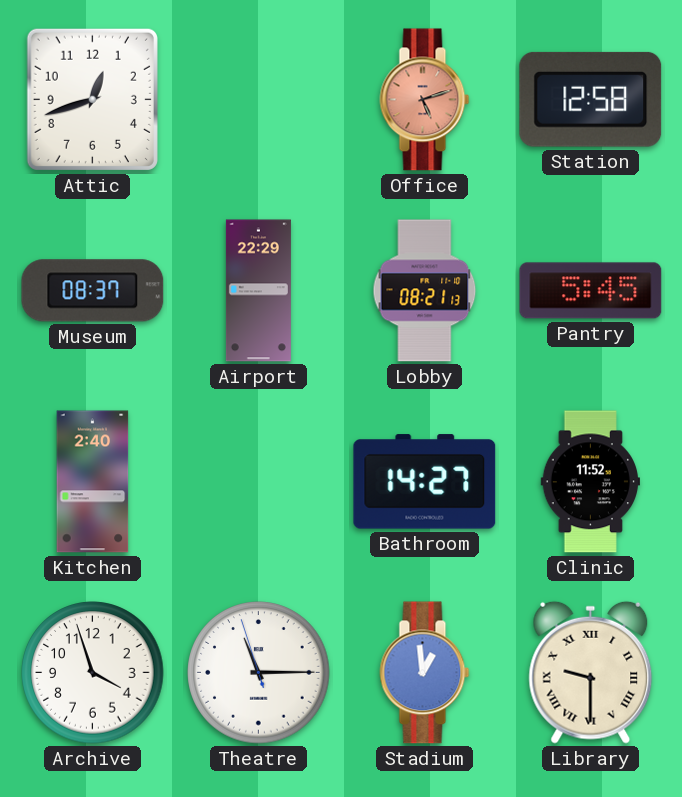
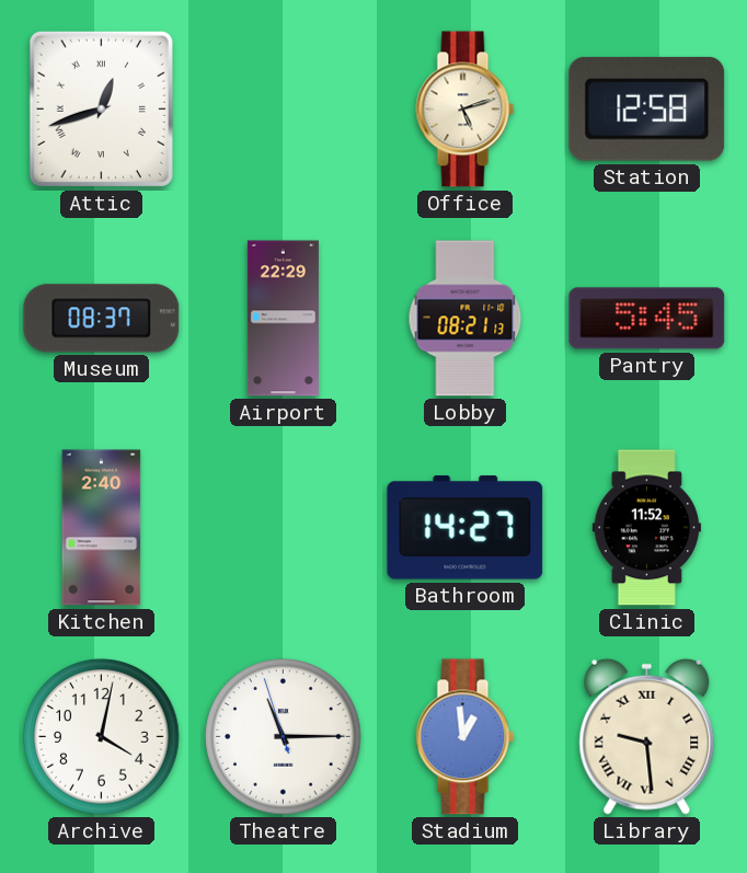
Attic numerals: Arabic -> Roman
Office dial: salmon -> cream
Archive: 3:57 -> 4:02
Library: 9:30 -> 9:29
